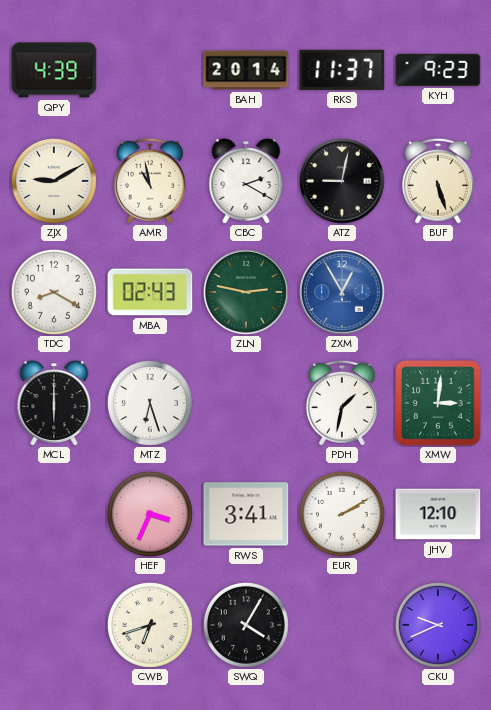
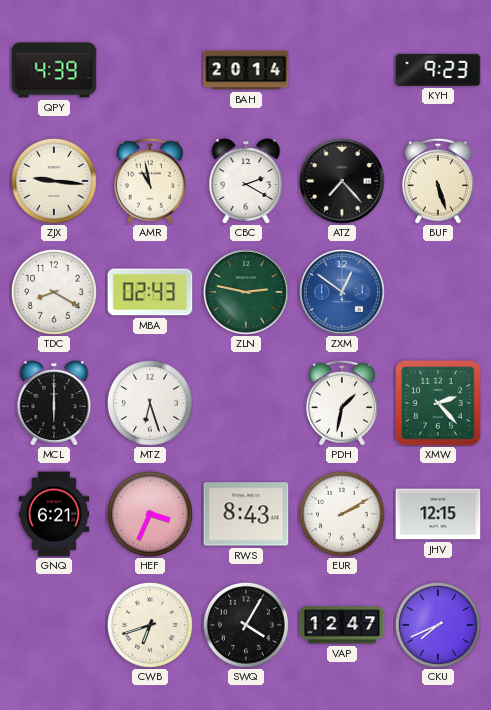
RKS: 11:37 -> none
ZJX: 9:10 -> 9:16
ATZ: 9:02 -> 7:23
ZXM: 12:55 -> 12:51
XMW: 3:01 -> 2:23
GNQ: none -> 6:21
RWS: 3:41 -> 8:43
JHV: 12:10 -> 12:15
VAP: none -> 12:47
CKU: 9:41 -> 7:41
